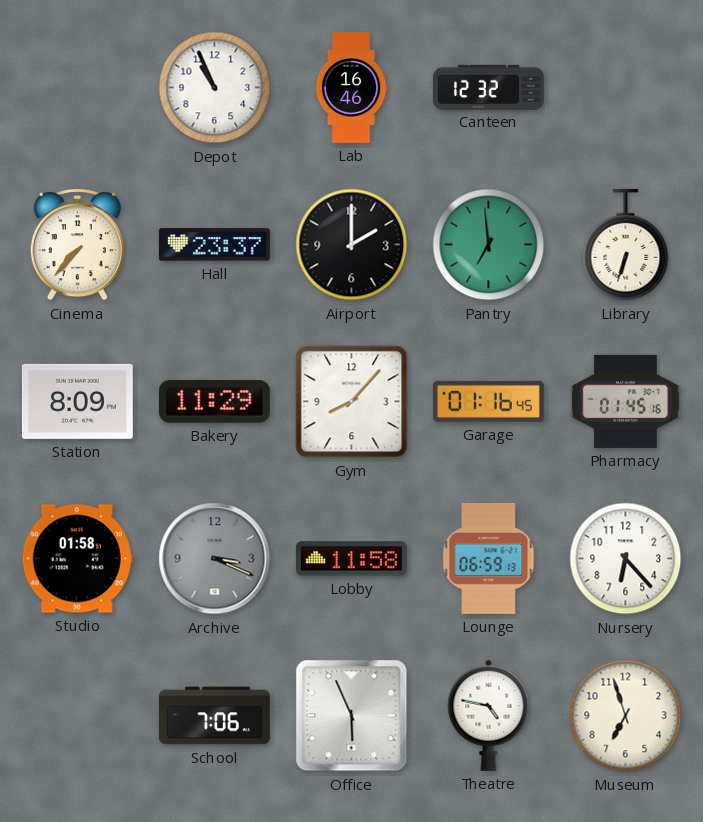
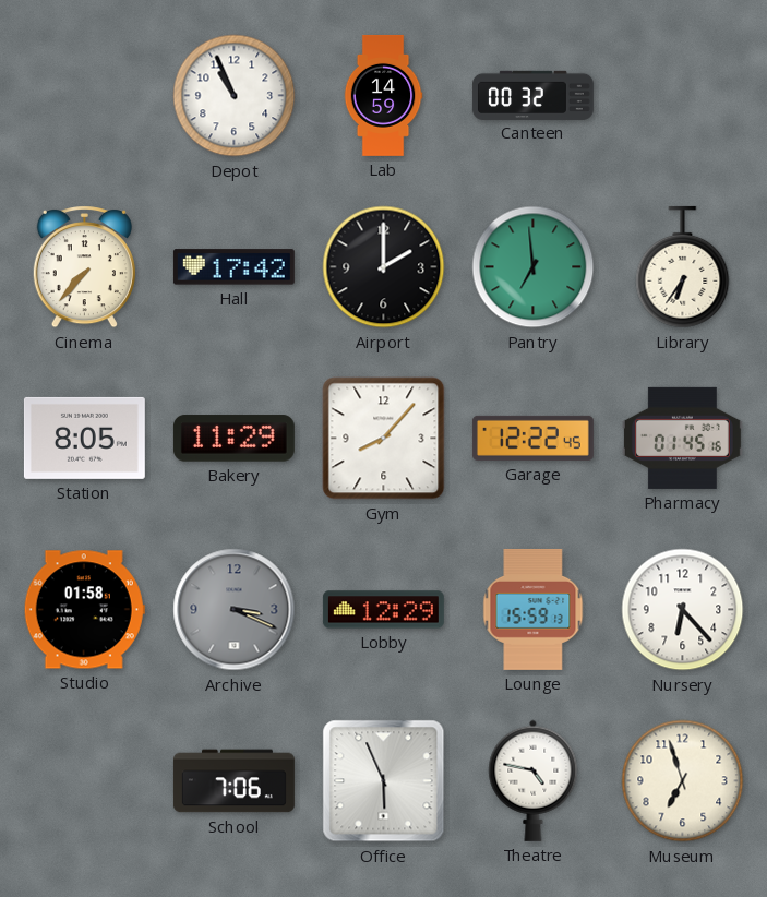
Lab: 16:46 -> 14:59
Canteen: 12:32 -> 00:32
Hall: 23:37 -> 17:42
Library: 6:33 -> 6:36
Station: 8:09 -> 8:05
Garage: 01:16 -> 12:22
Lobby: 11:58 -> 12:29
Lounge: 06:59 -> 15:59
